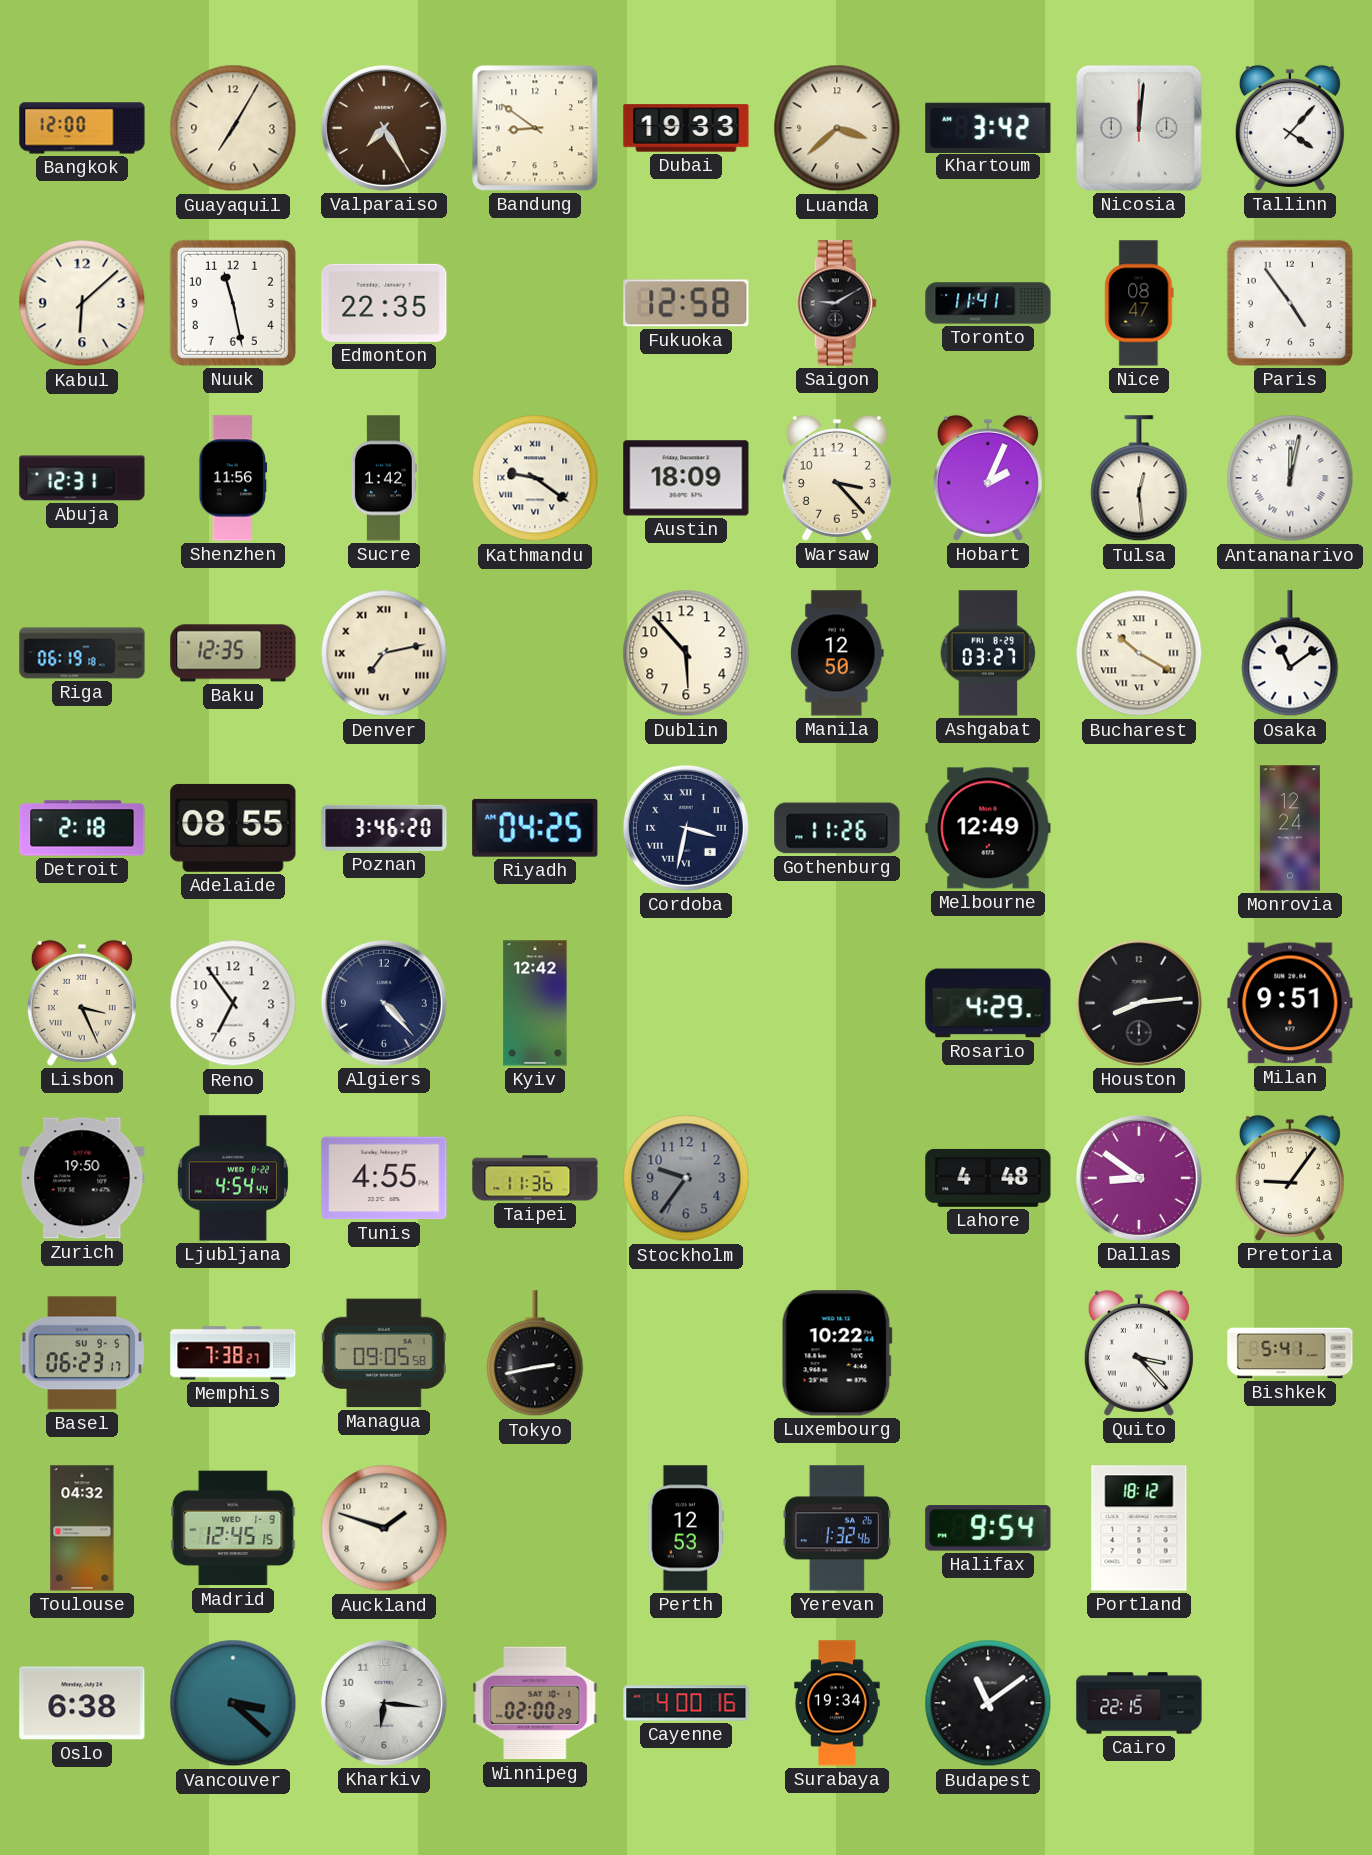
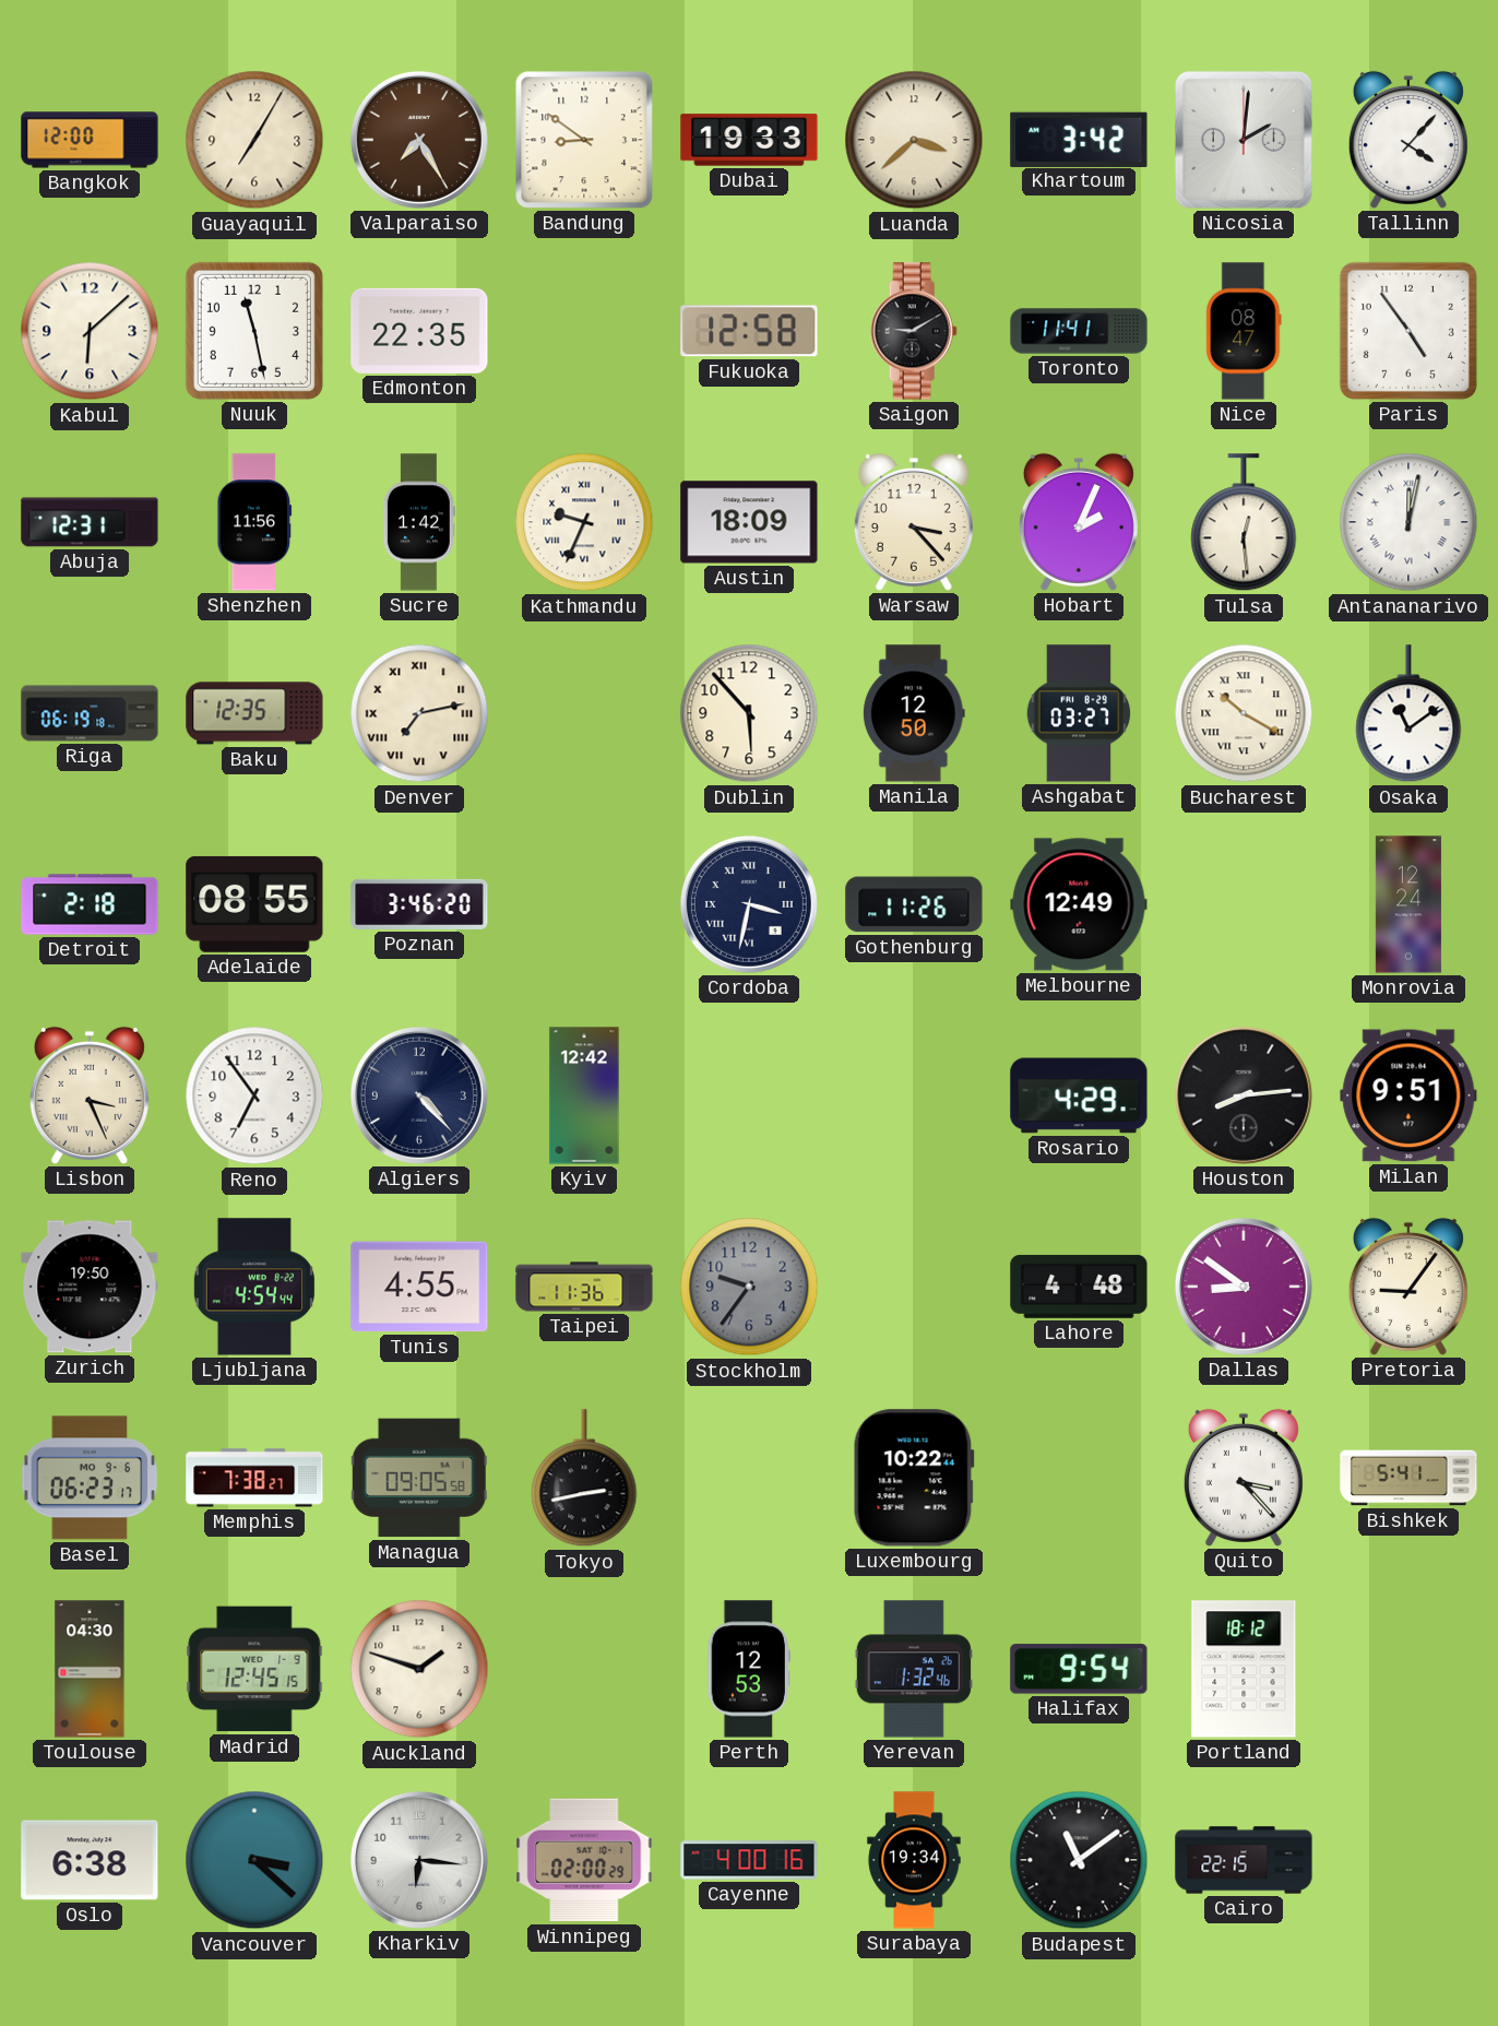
Nicosia: 12:01 -> 2:01
Kathmandu: 9:21 -> 9:34
Riyadh: 04:25 -> none
Basel date: SU 9-5 -> MO 9-6
Toulouse: 04:32 -> 04:30
